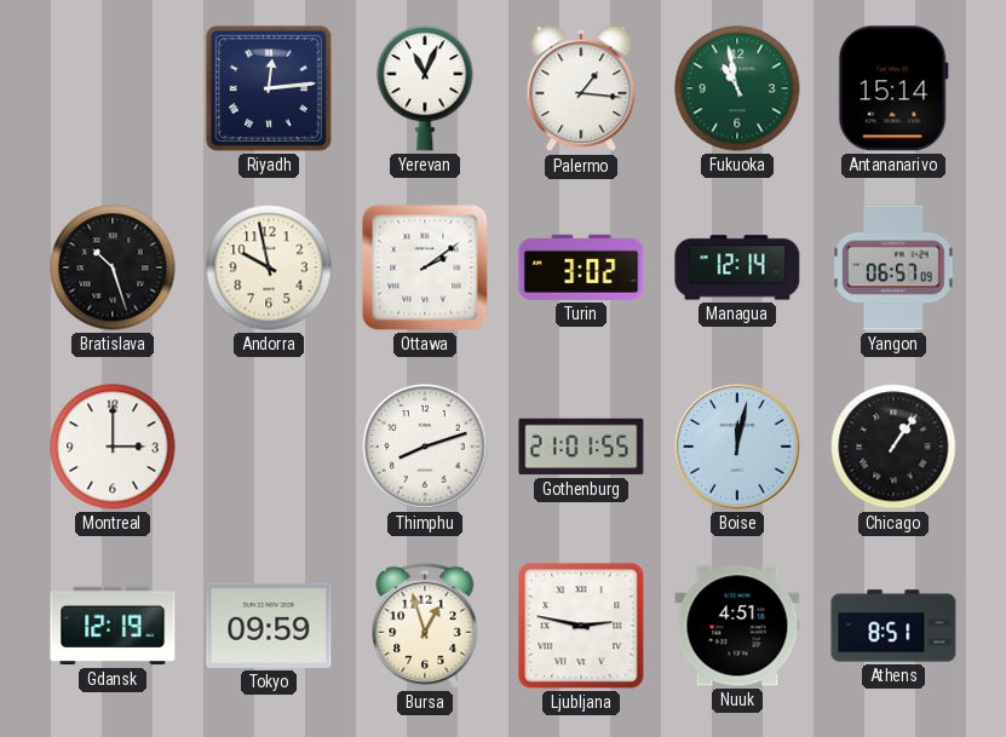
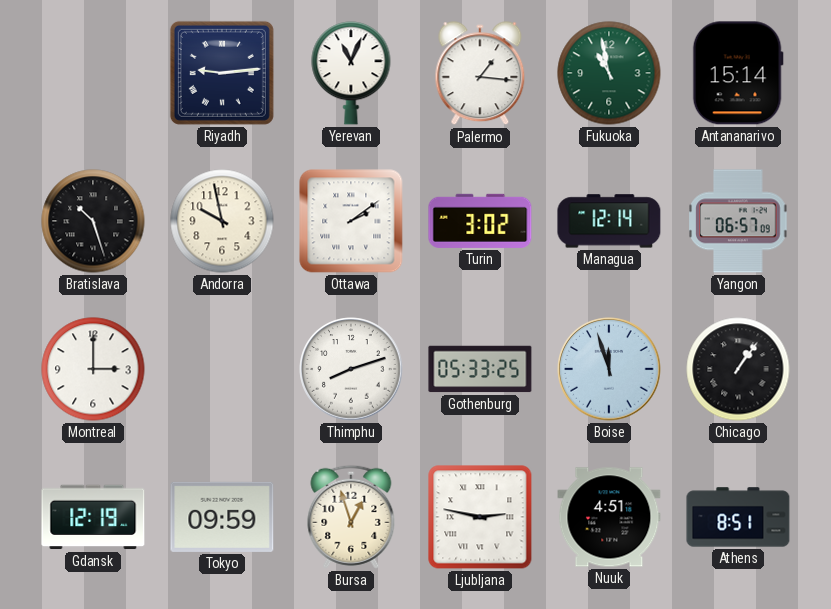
Riyadh: 12:14 -> 9:14
Gothenburg: 21:01 -> 05:33
Boise: 12:02 -> 11:57
